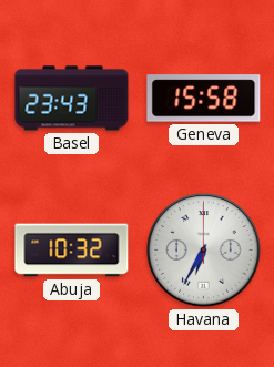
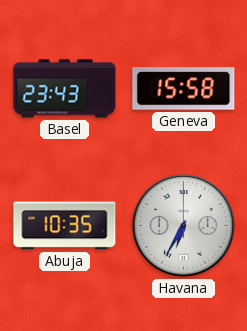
Abuja: 10:32 -> 10:35
